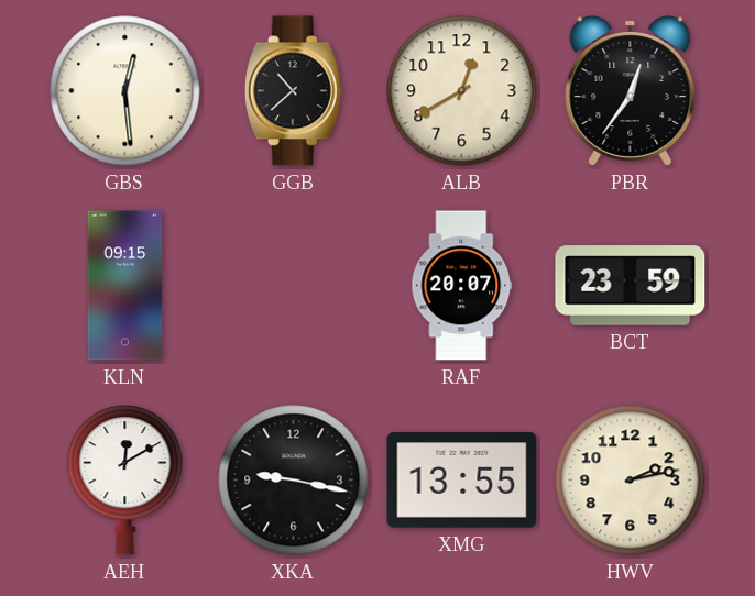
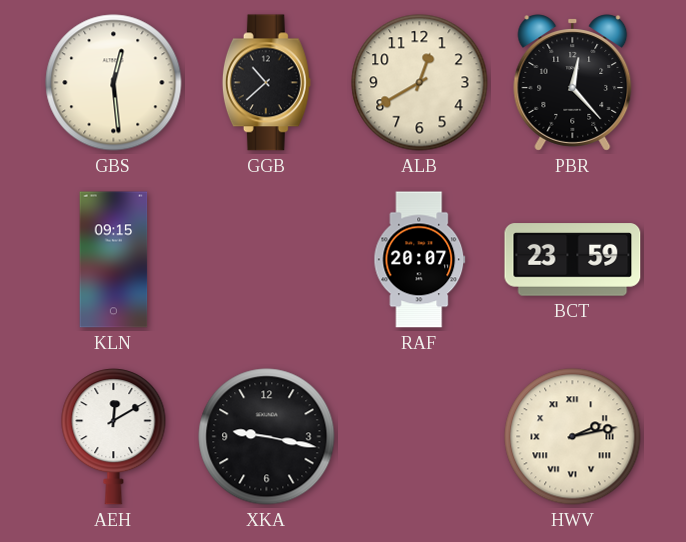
PBR: 12:36 -> 12:23
XMG: 13:55 -> none
HWV numerals: Arabic -> Roman
